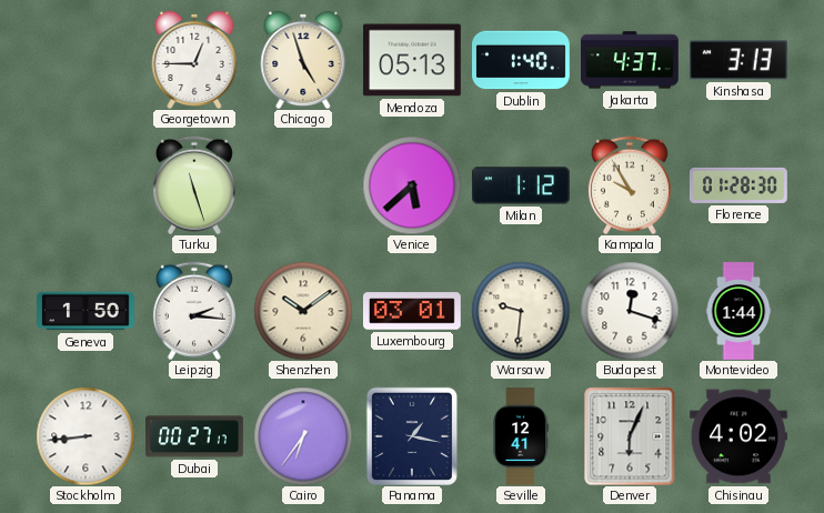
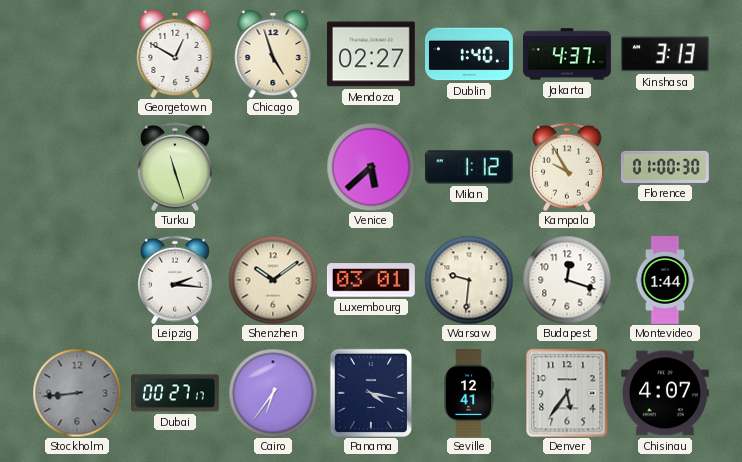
Georgetown: 12:45 -> 12:50
Mendoza: 05:13 -> 02:27
Florence: 01:28 -> 01:00
Geneva: 1:50 -> none
Stockholm dial: white -> grey
Panama: 1:17 -> 4:17
Denver: 6:04 -> 5:36
Chisinau: 4:02 -> 4:07
